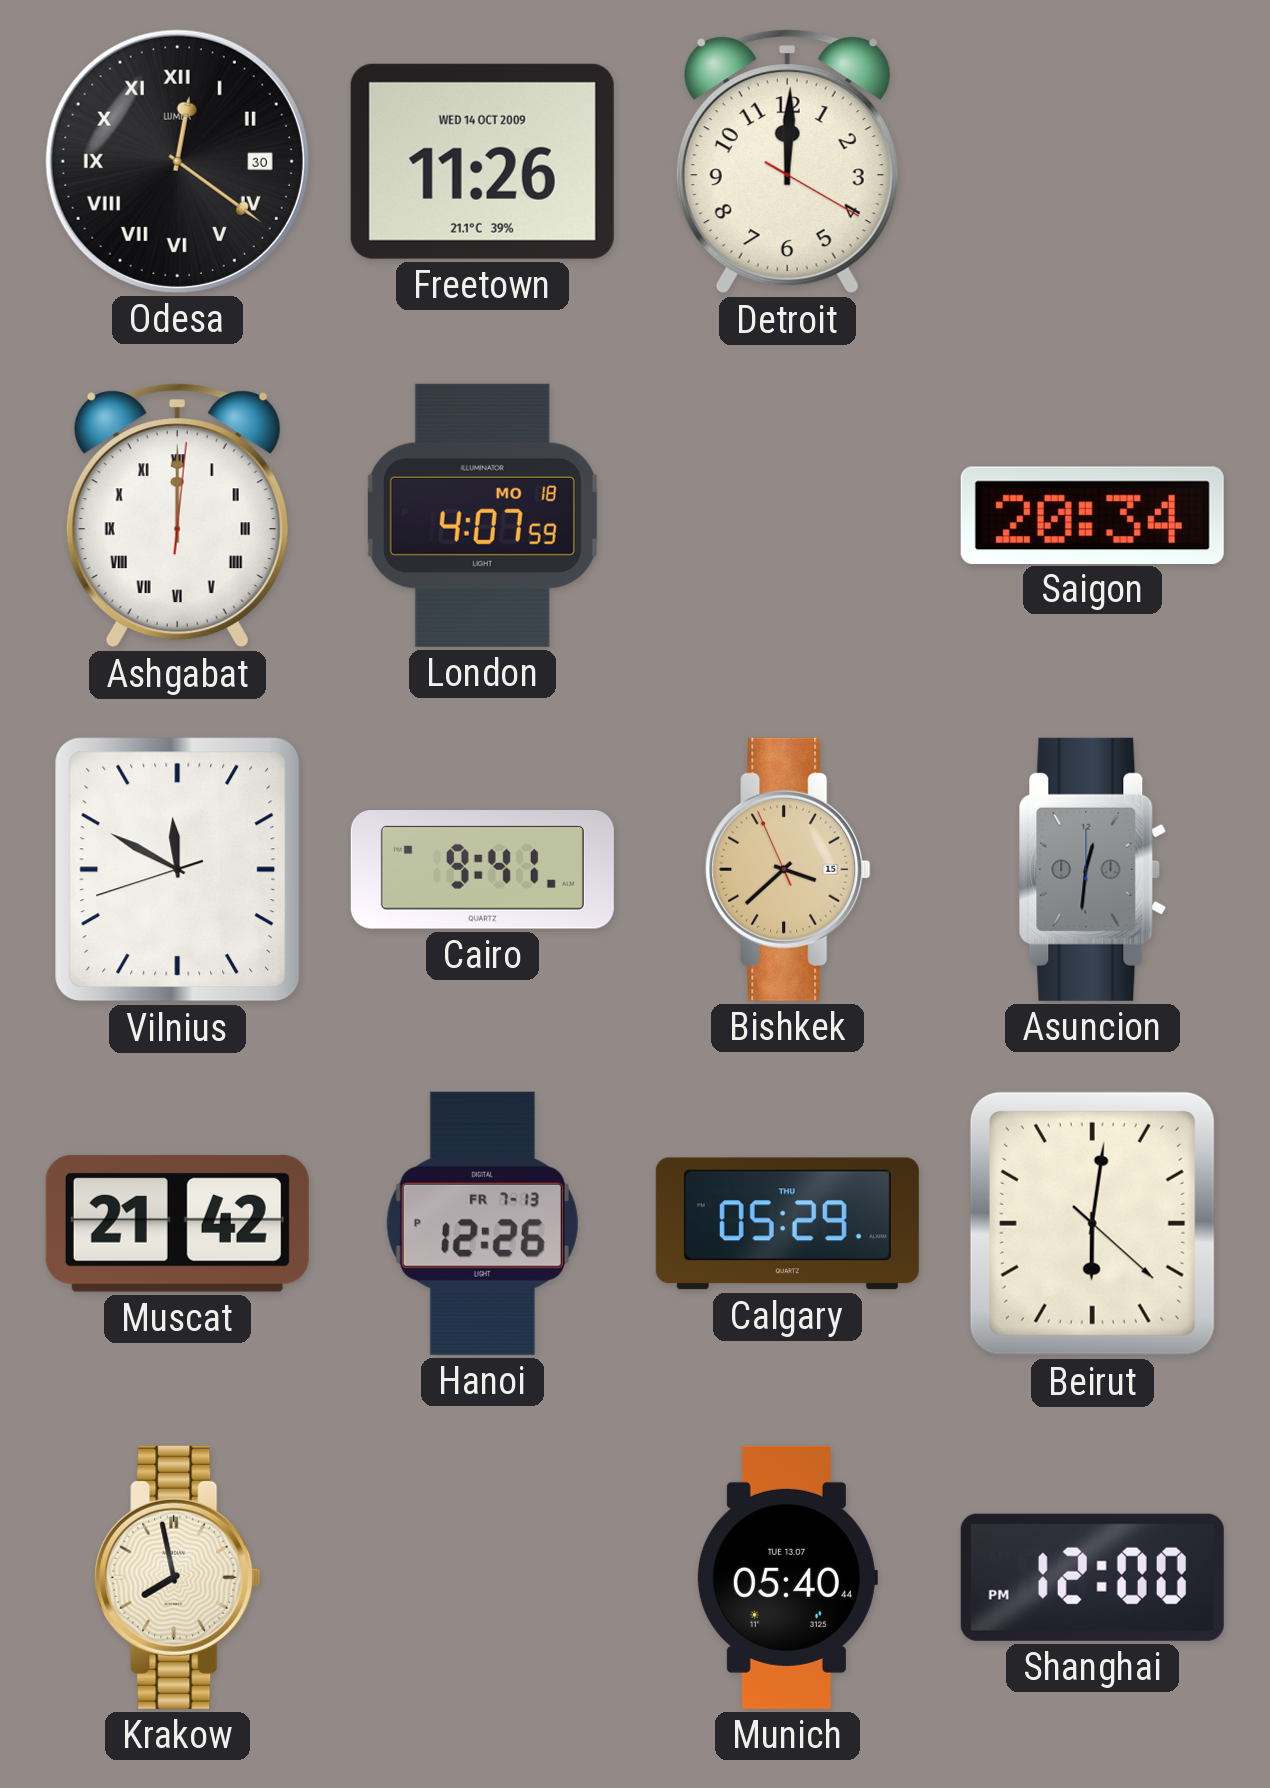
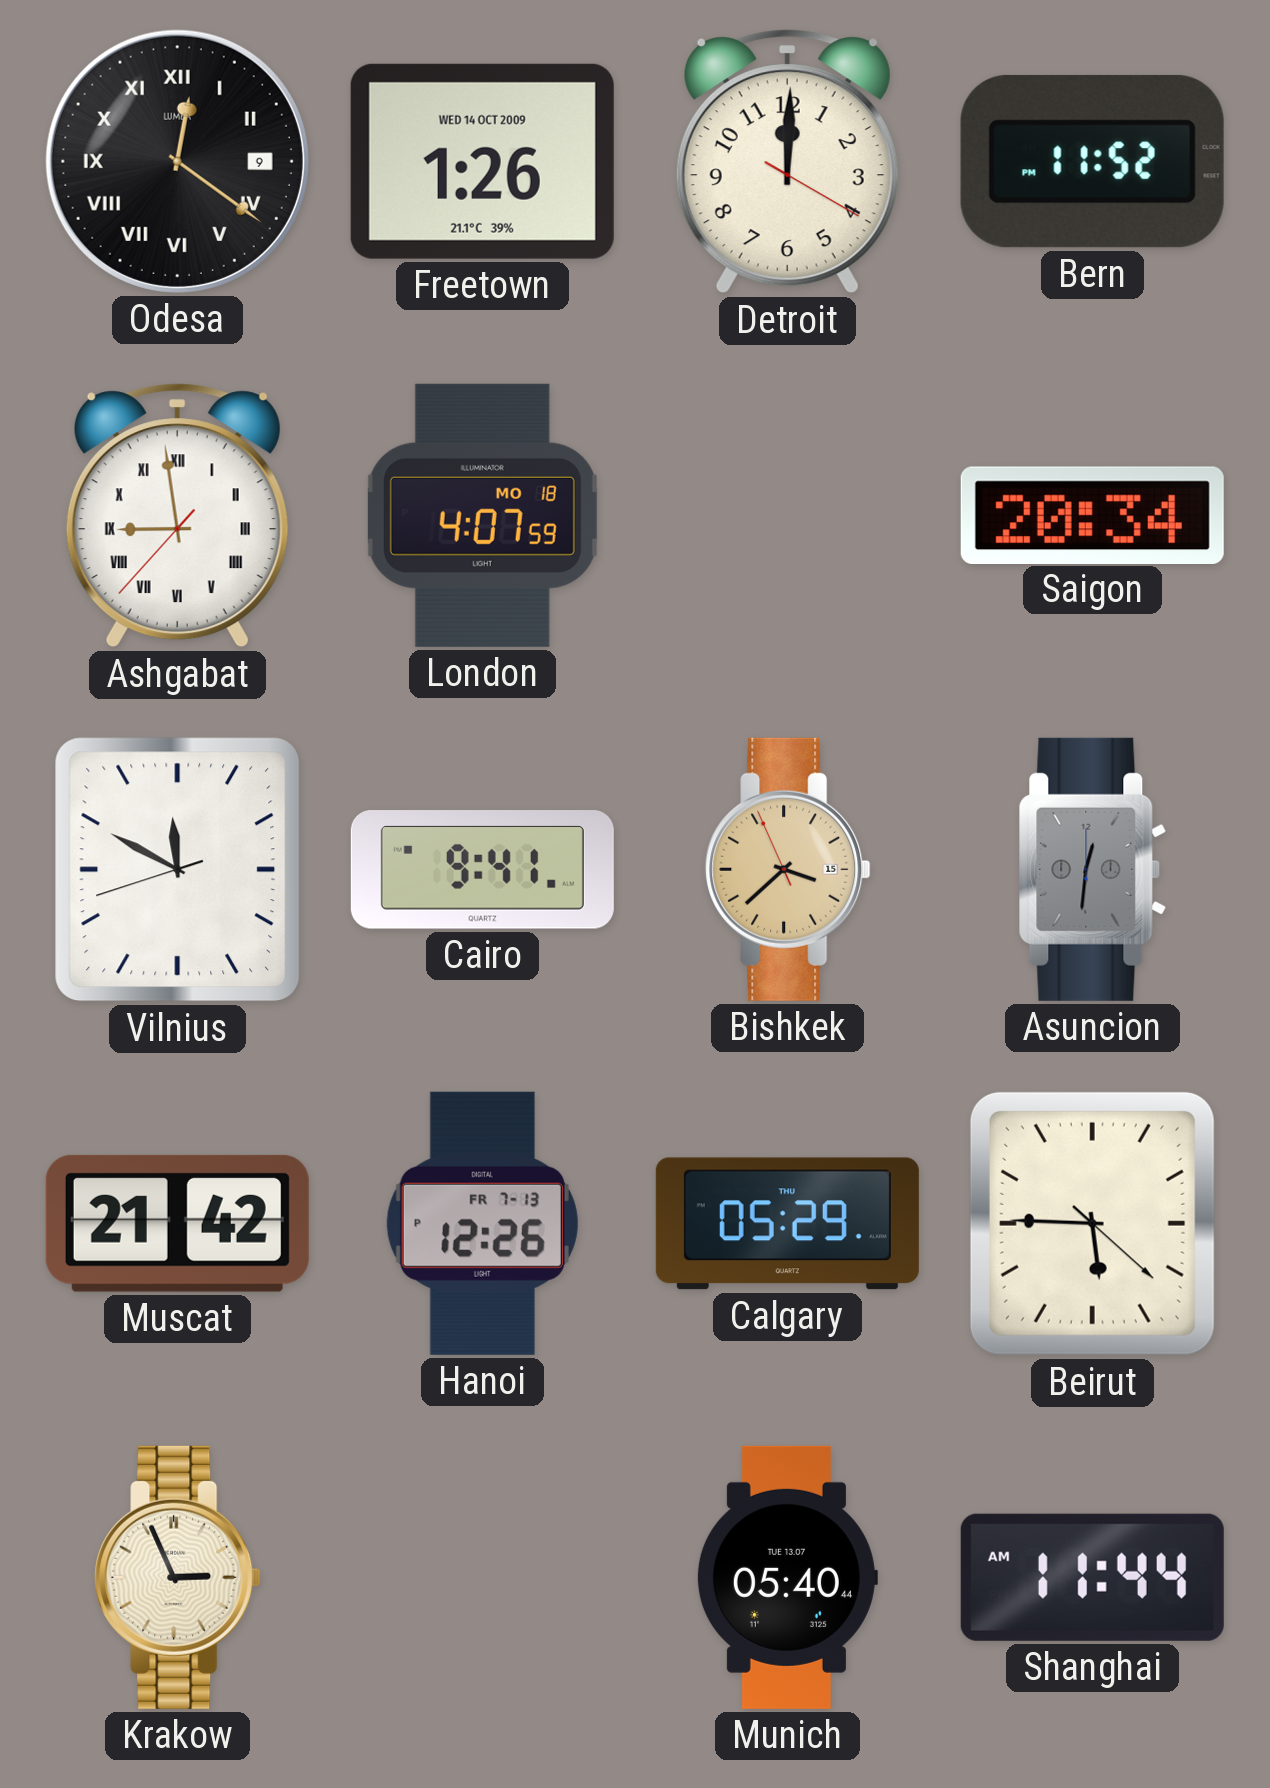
Odesa date: 30 -> 9
Freetown: 11:26 -> 1:26
Bern: none -> 11:52
Ashgabat: 12:00 -> 8:58
Beirut: 6:01 -> 5:45
Krakow: 7:58 -> 2:56
Shanghai: 12:00 -> 11:44
